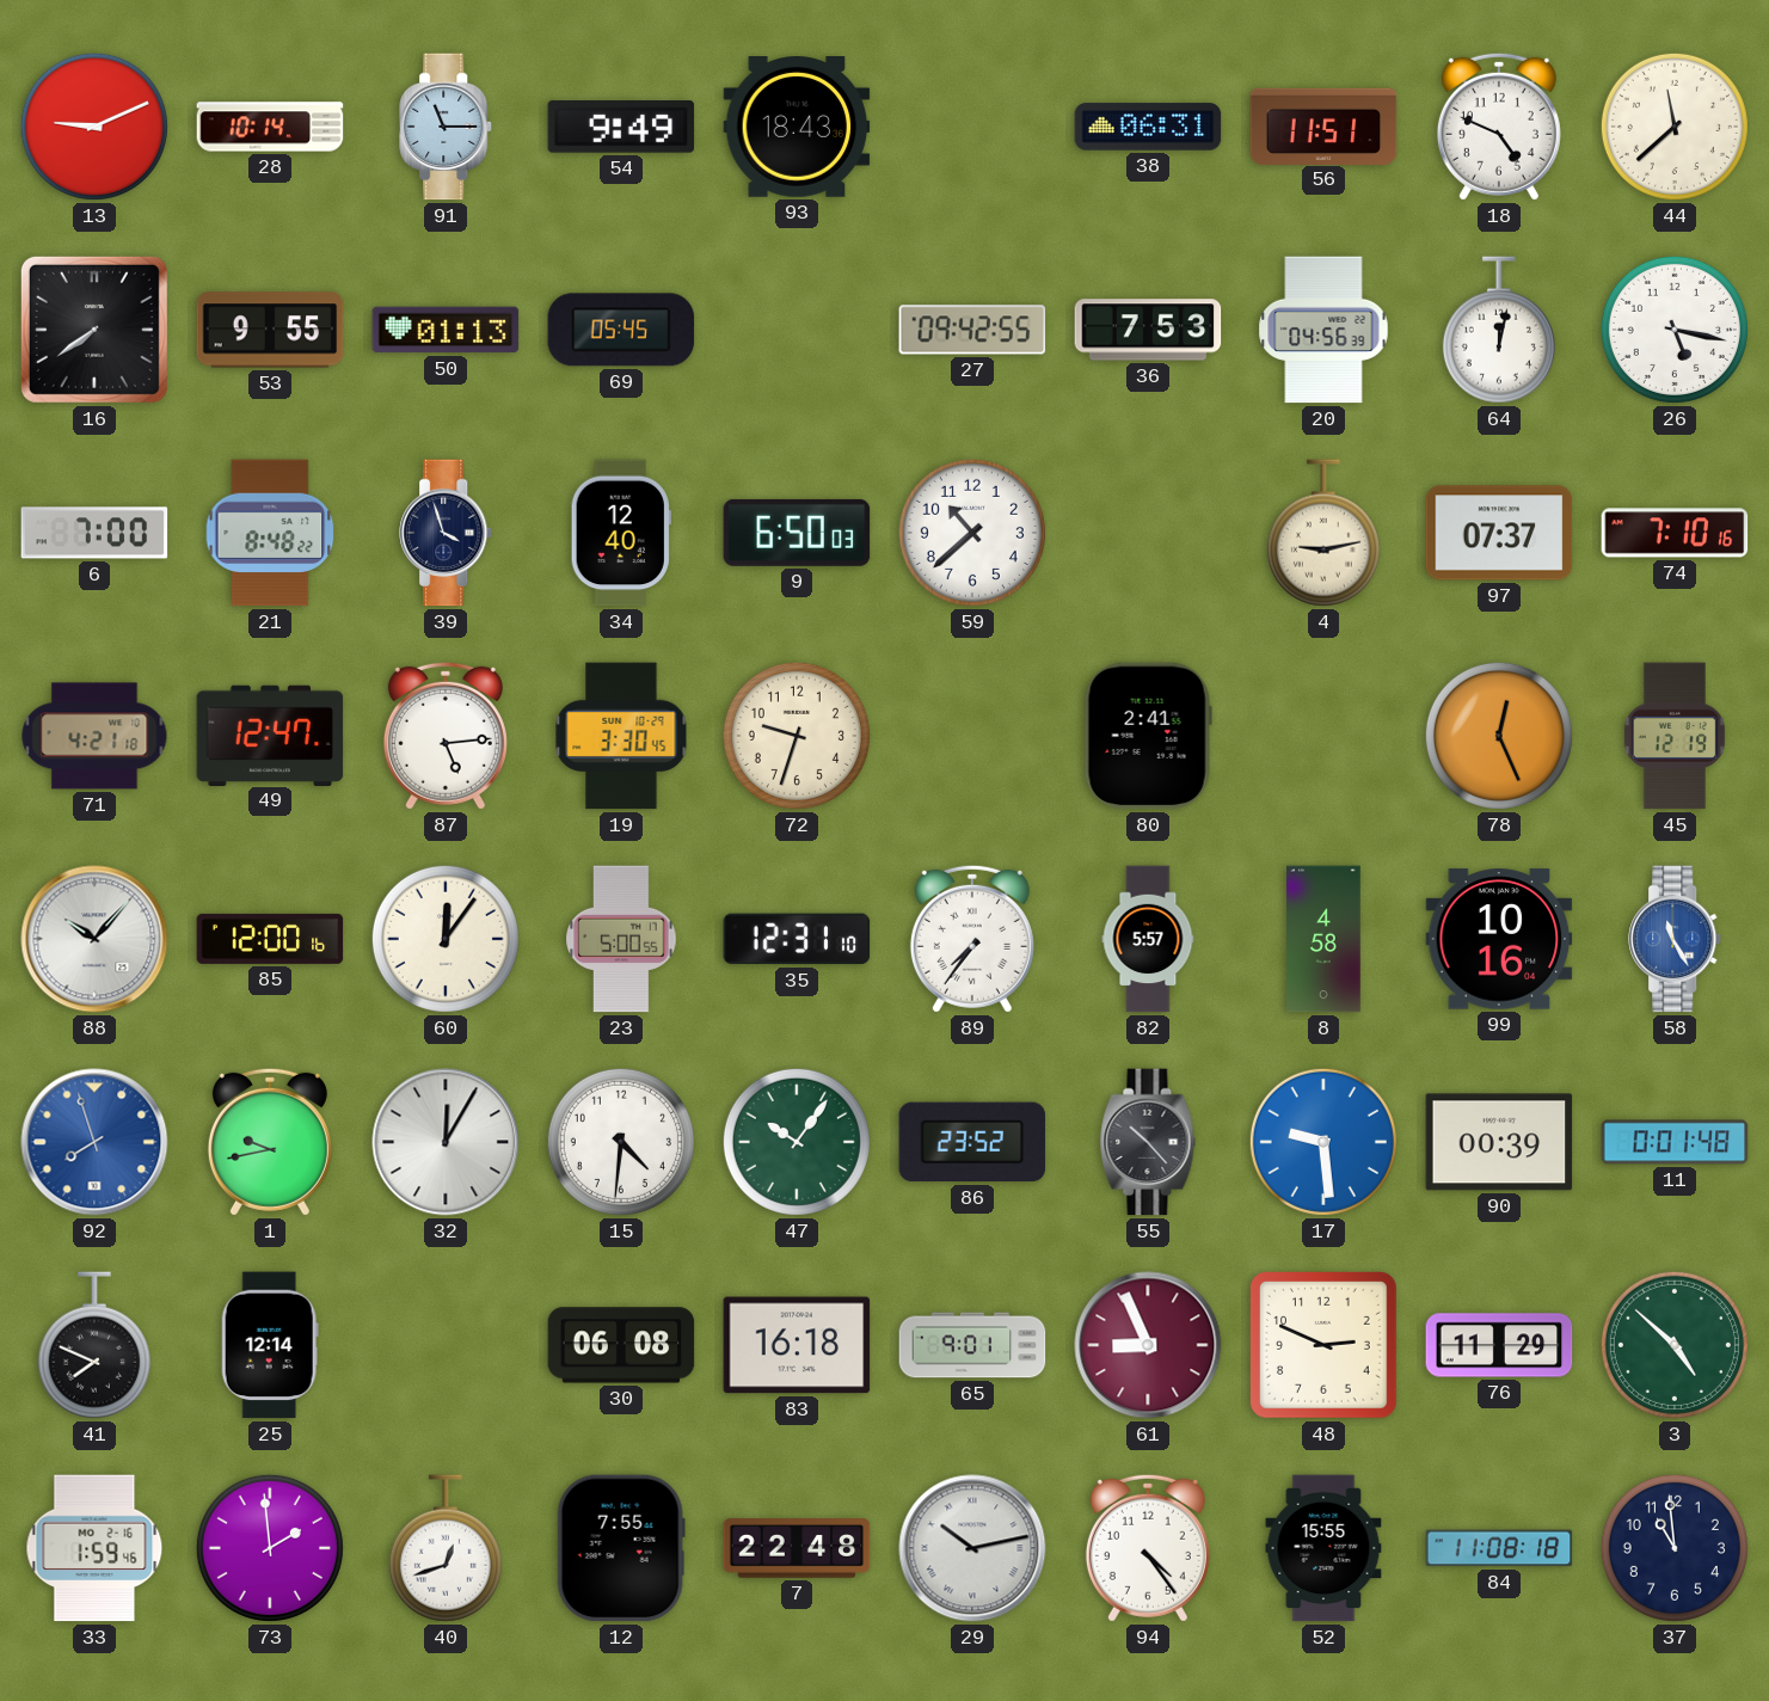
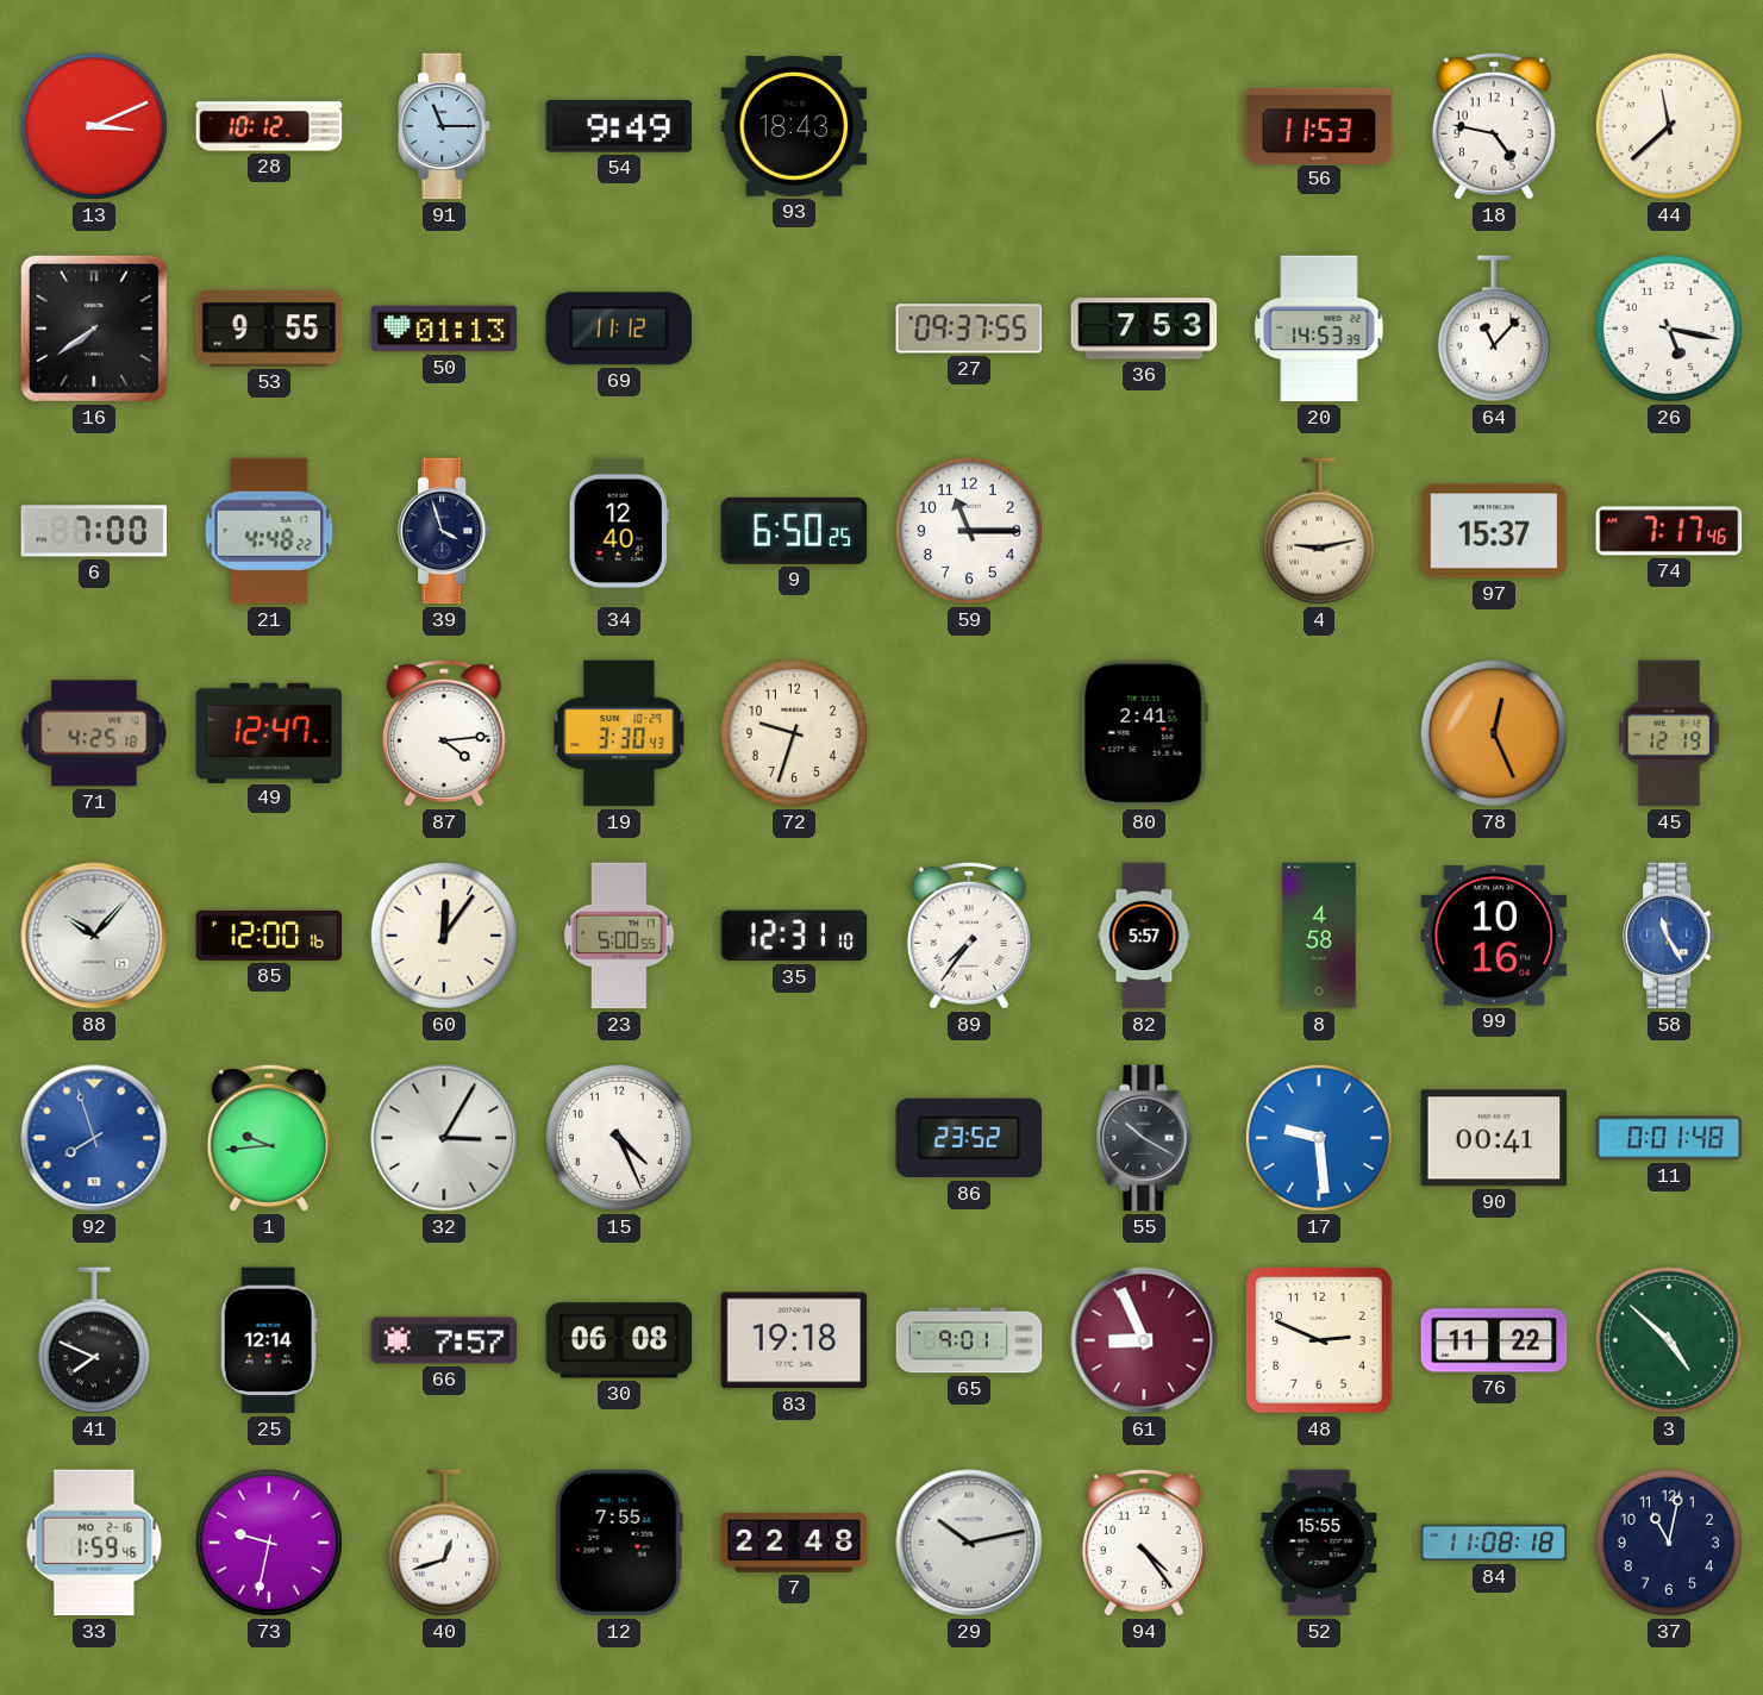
13: 9:11 -> 3:11
28: 10:14 -> 10:12
38: 06:31 -> none
56: 11:51 -> 11:53
18: 4:49 -> 4:47
69: 05:45 -> 11:12
27: 09:42 -> 09:37
20: 04:56 -> 14:53
64: 12:02 -> 11:07
21: 8:48 -> 4:48
9: 6:50:03 -> 6:50:25
59: 10:38 -> 11:15
97: 07:37 -> 15:37
74: 7:10 -> 7:17
71: 4:21 -> 4:25
87: 5:14 -> 4:14
19: 3:30:45 -> 3:30:43
1: 9:43 -> 9:44
32: 12:05 -> 3:05
15: 4:31 -> 4:26
47: 10:06 -> none
55: 10:23 -> 10:20
90: 00:39 -> 00:41
66: none -> 7:57
83: 16:18 -> 19:18
76: 11:29 -> 11:22
73: 1:59 -> 9:32
37: 10:59 -> 11:02
